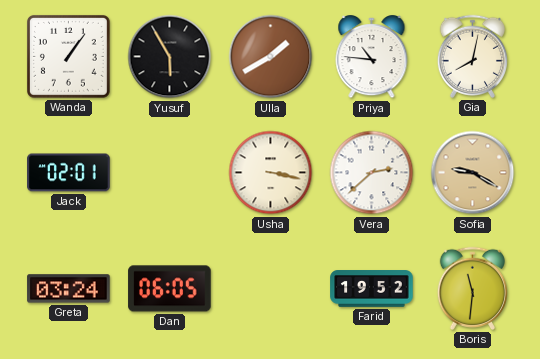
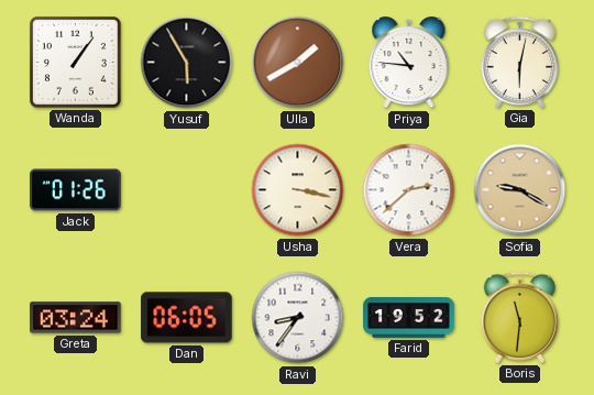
Gia: 8:02 -> 6:02
Jack: 02:01 -> 01:26
Ravi: none -> 8:36
